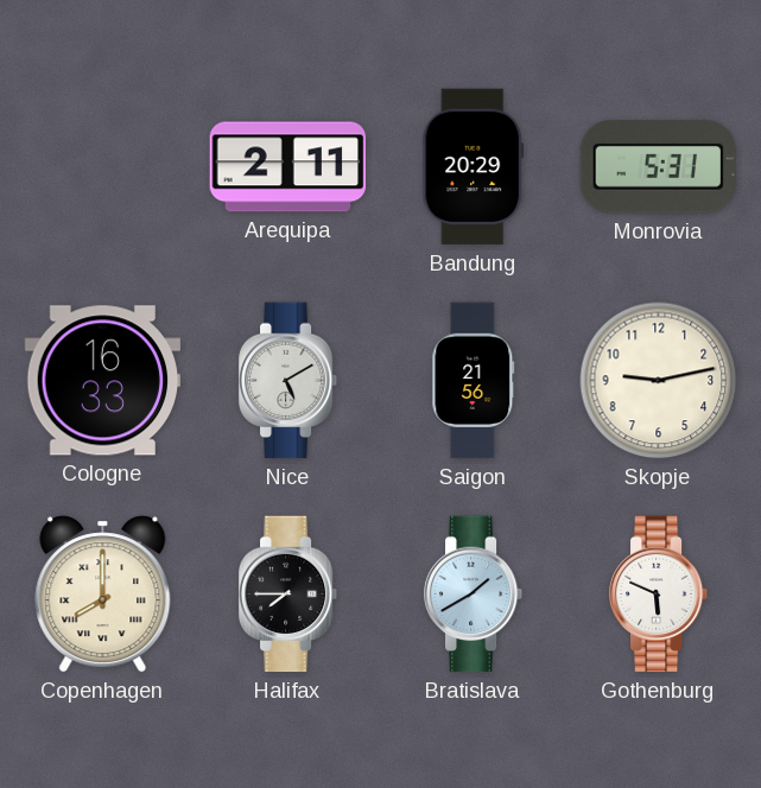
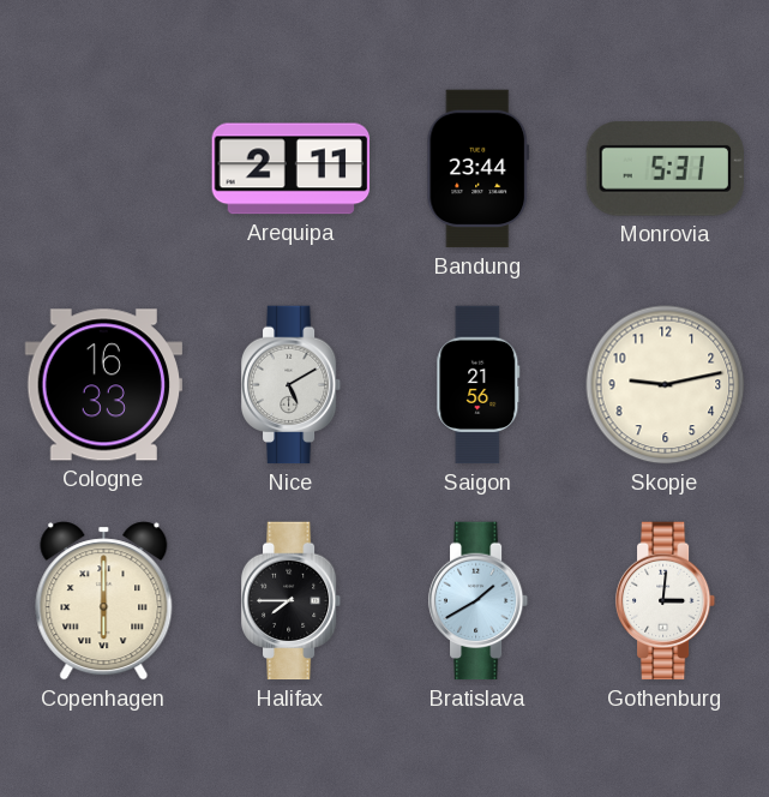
Bandung: 20:29 -> 23:44
Copenhagen: 8:00 -> 6:00
Gothenburg: 5:49 -> 3:01
